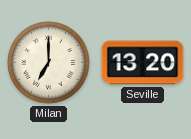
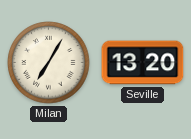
Milan: 7:00 -> 7:05
